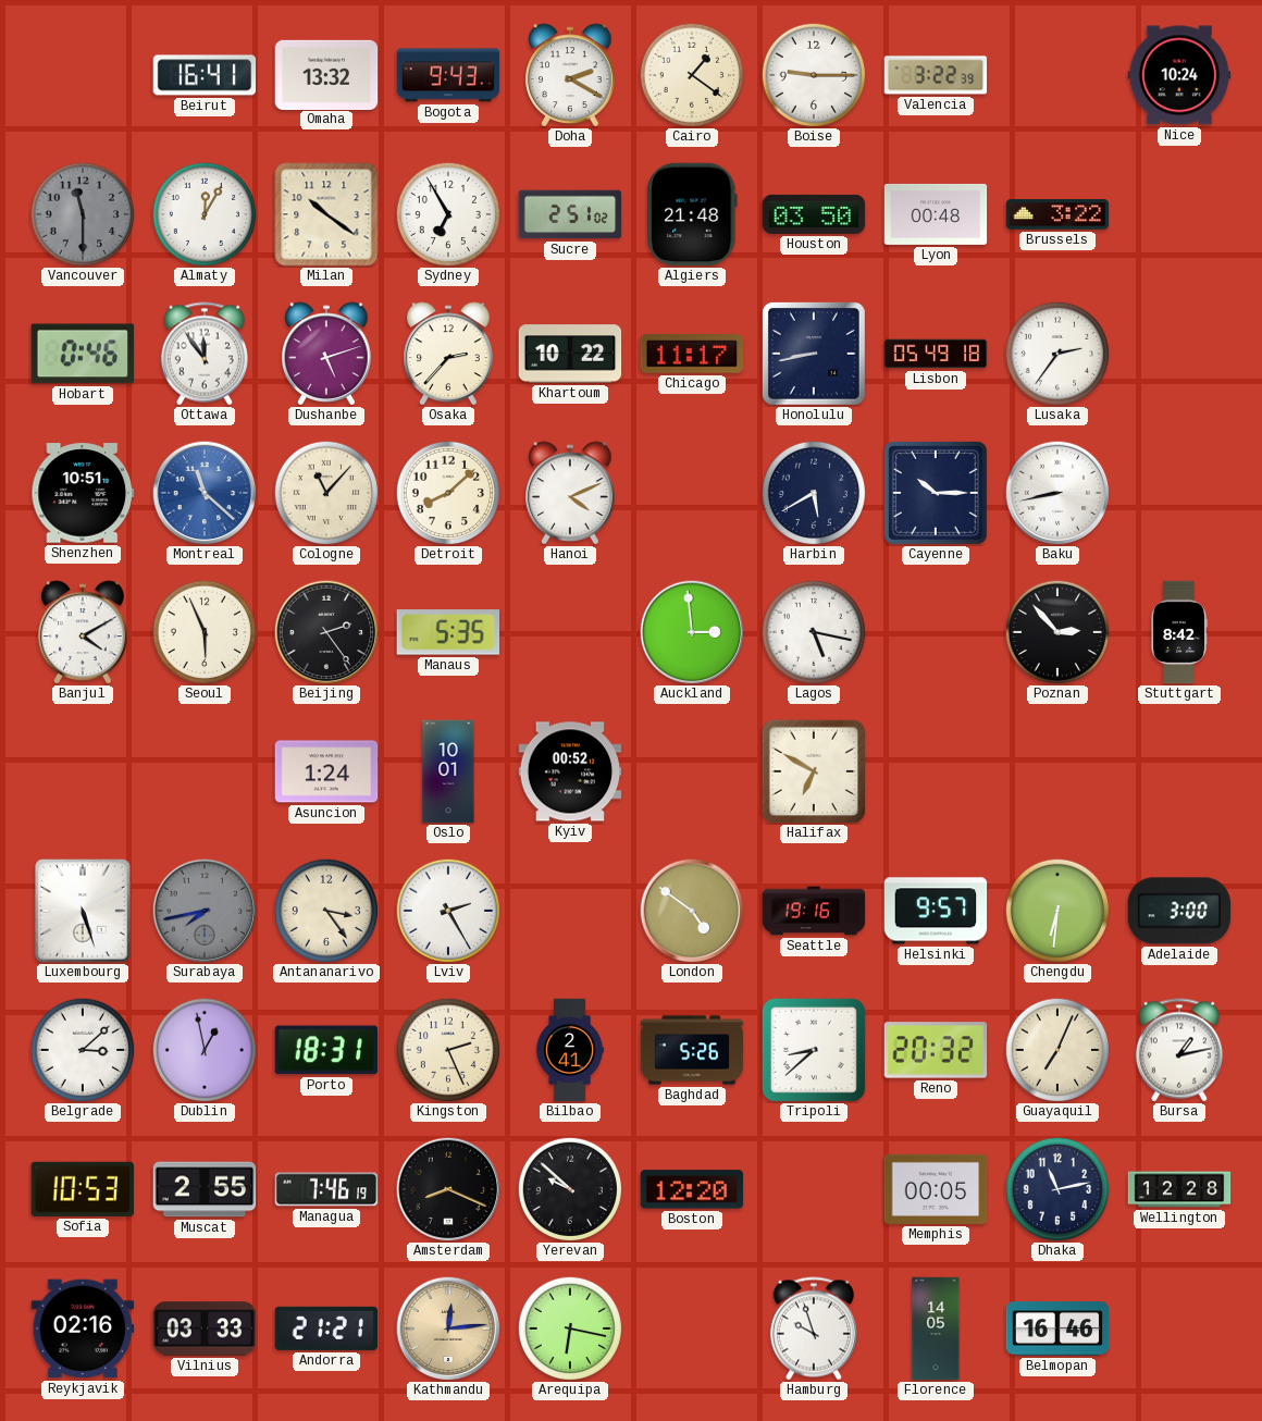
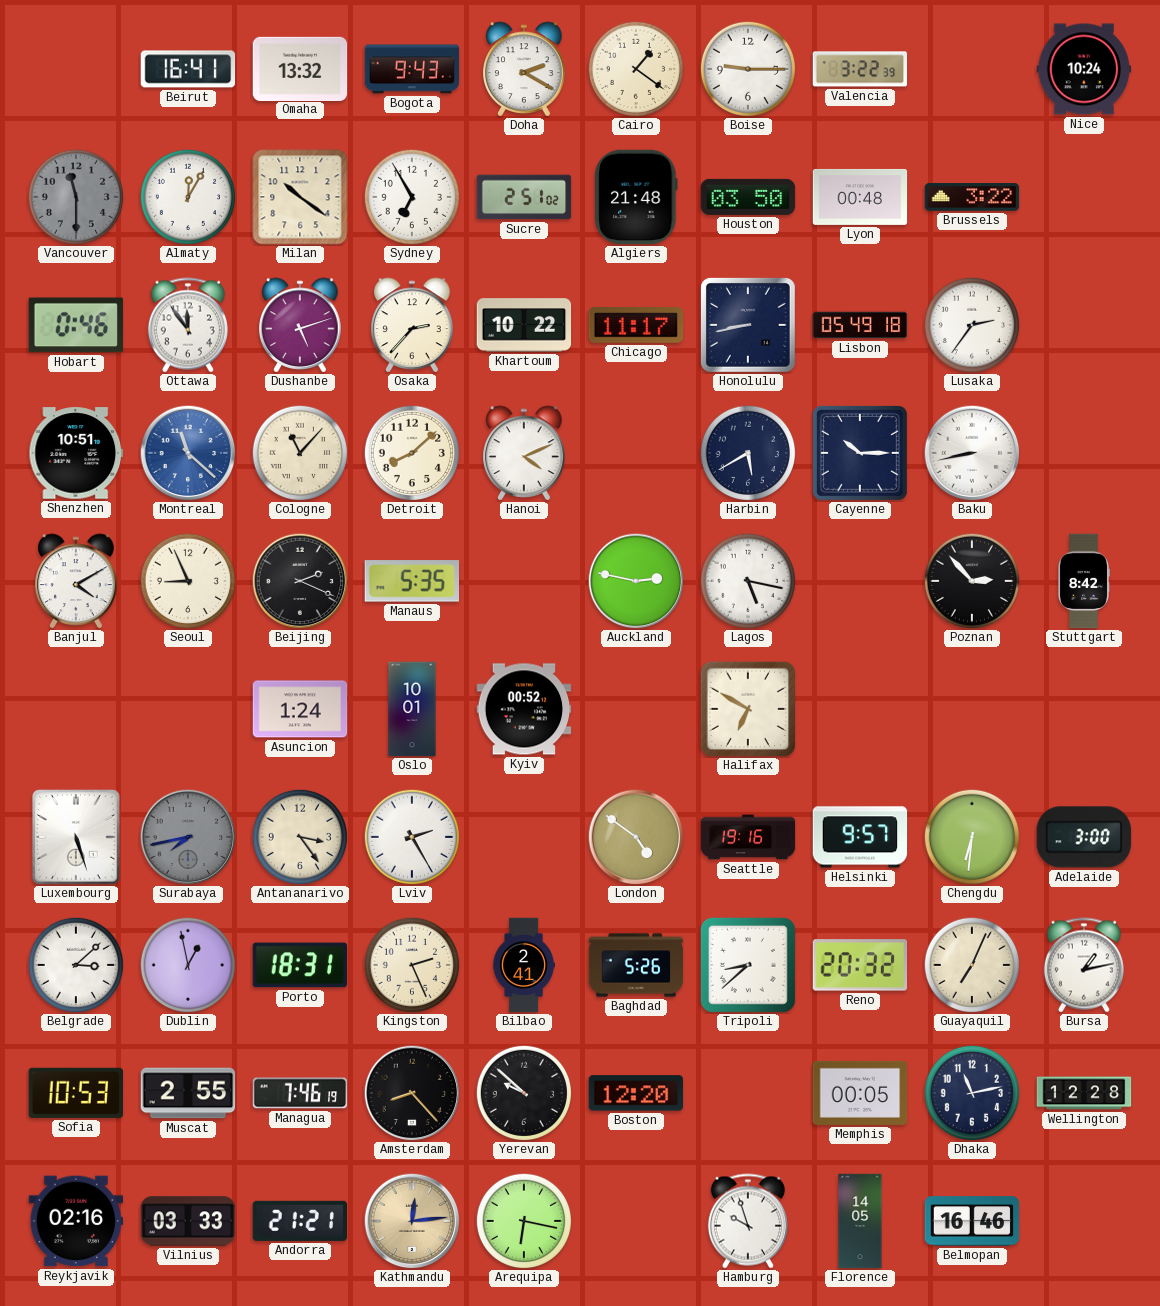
Seoul: 5:56 -> 8:56
Beijing: 2:24 -> 2:19
Auckland: 2:59 -> 2:47
Amsterdam: 8:19 -> 8:23
